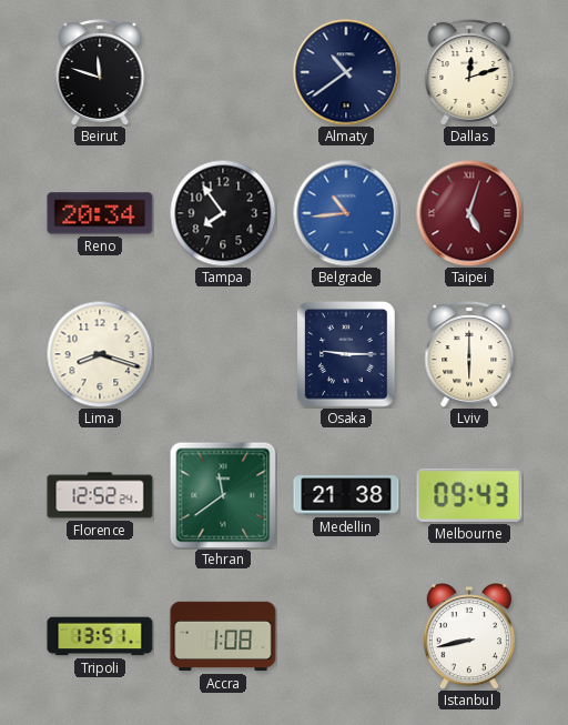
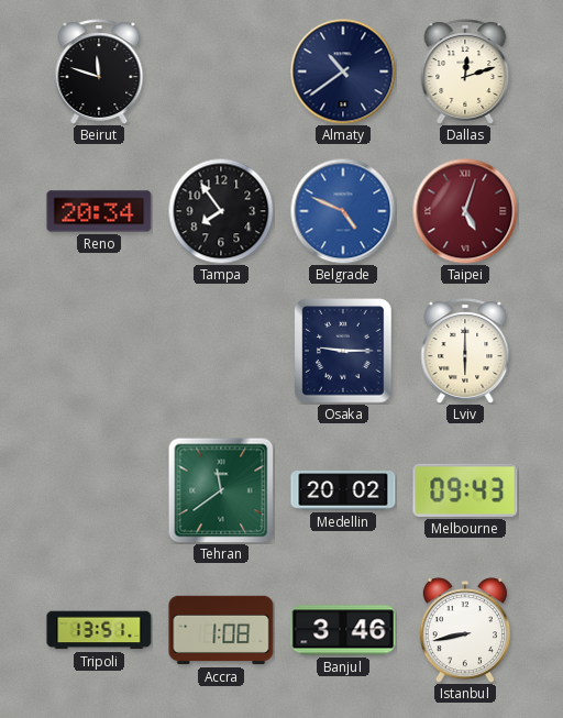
Belgrade: 10:44 -> 4:49
Lima: 8:18 -> none
Florence: 12:52 -> none
Medellin: 21:38 -> 20:02
Banjul: none -> 3:46
